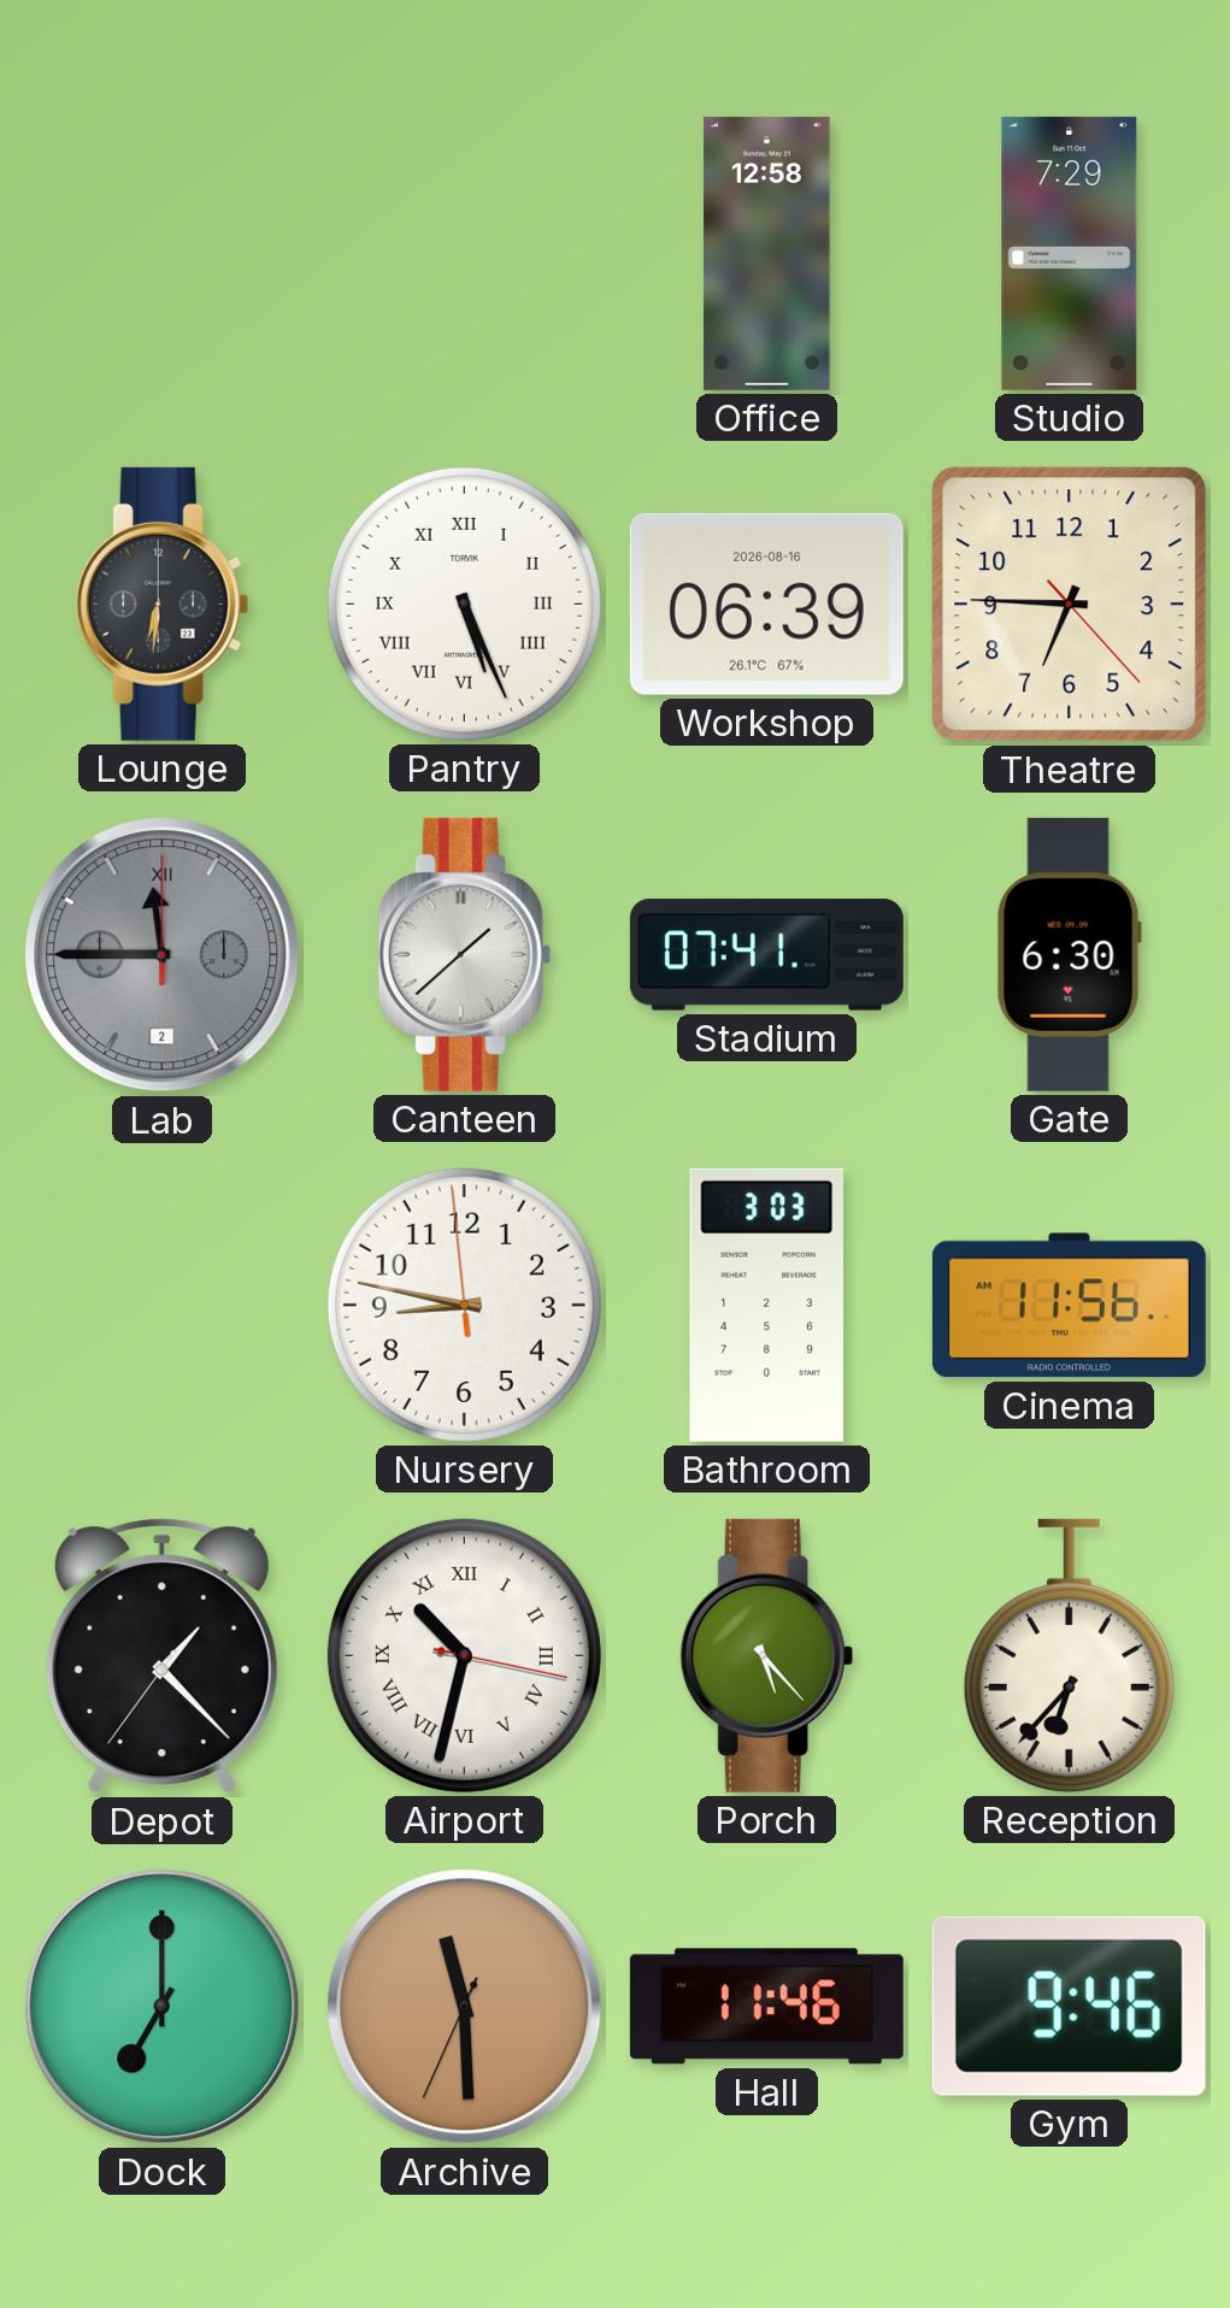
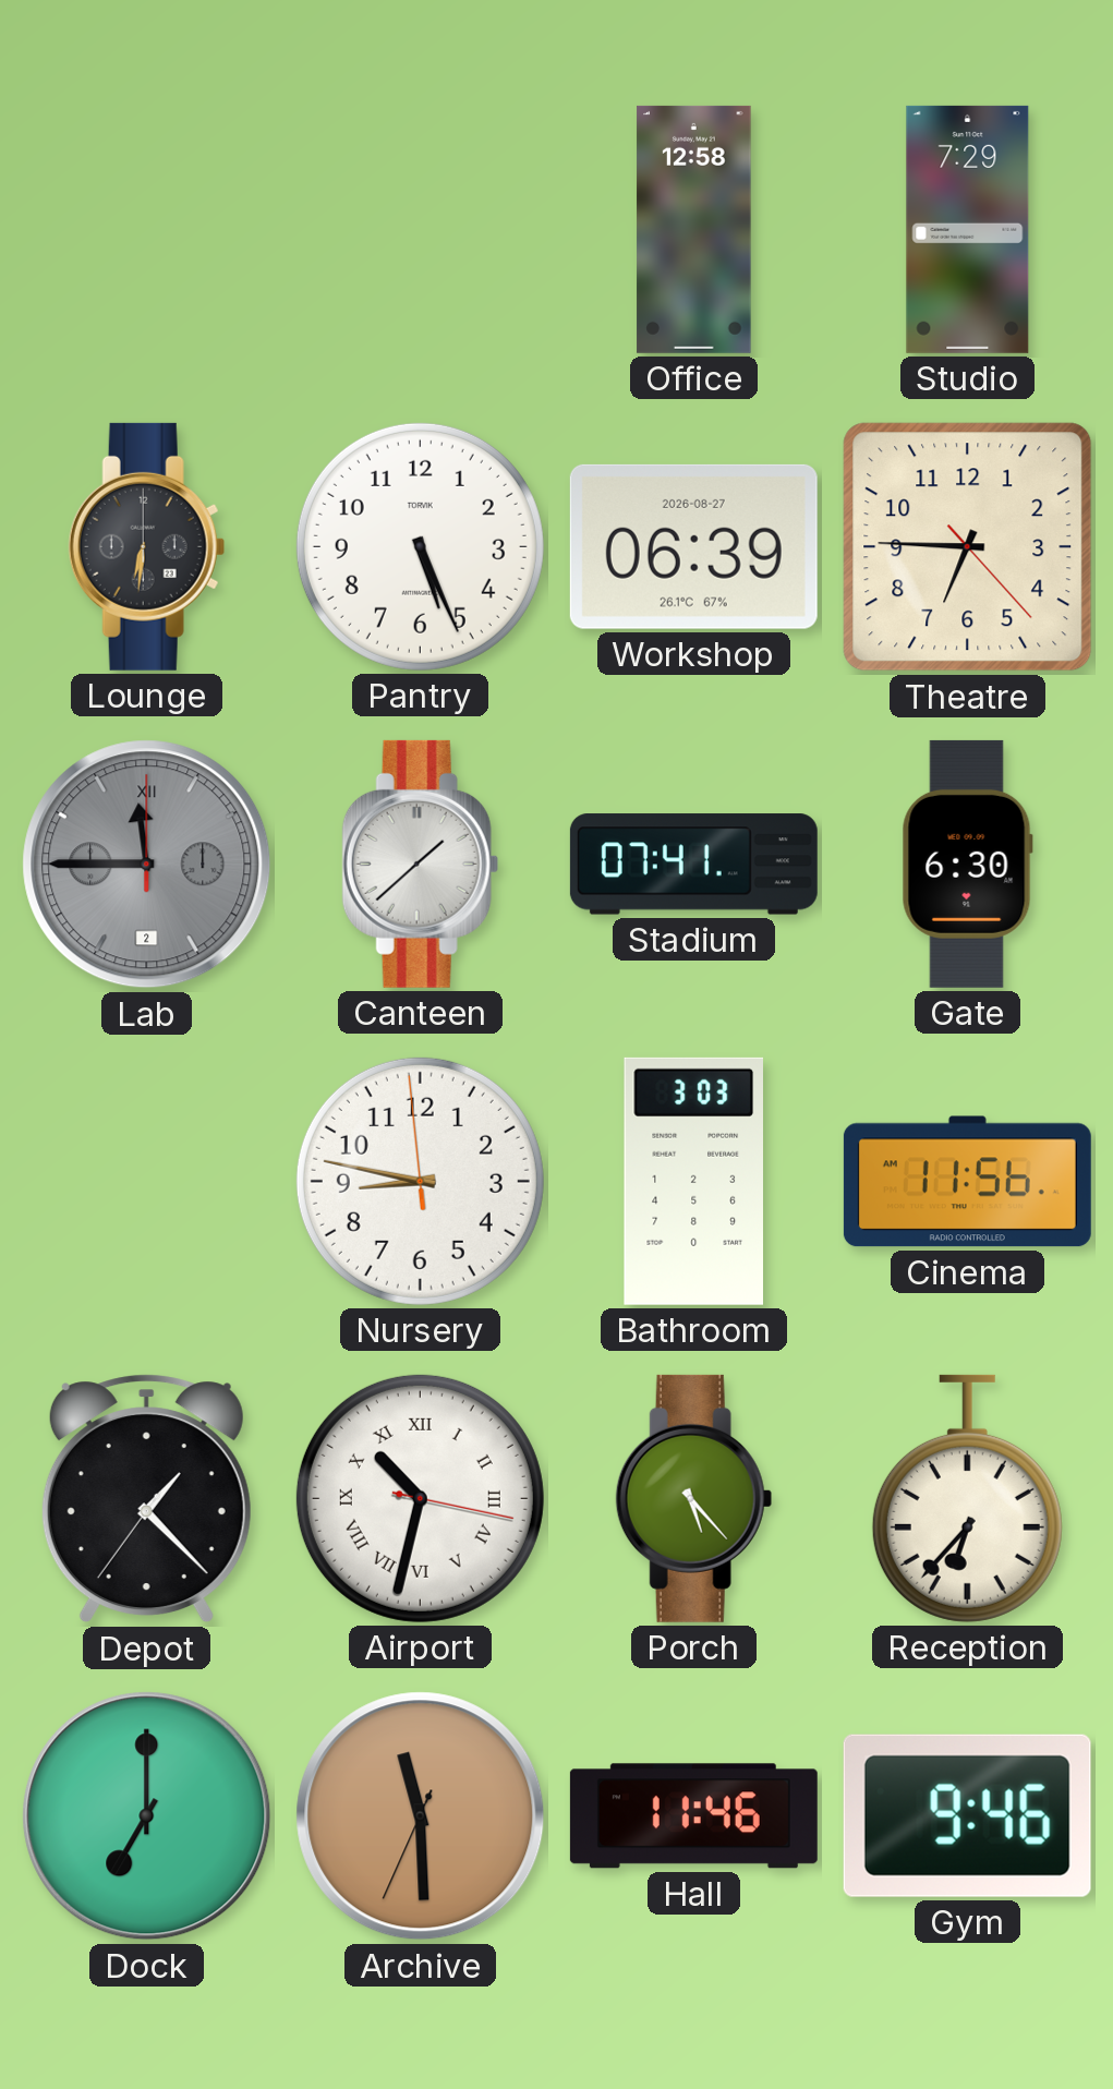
Pantry numerals: Roman -> Arabic
Workshop date: 2026-08-16 -> 2026-08-27
